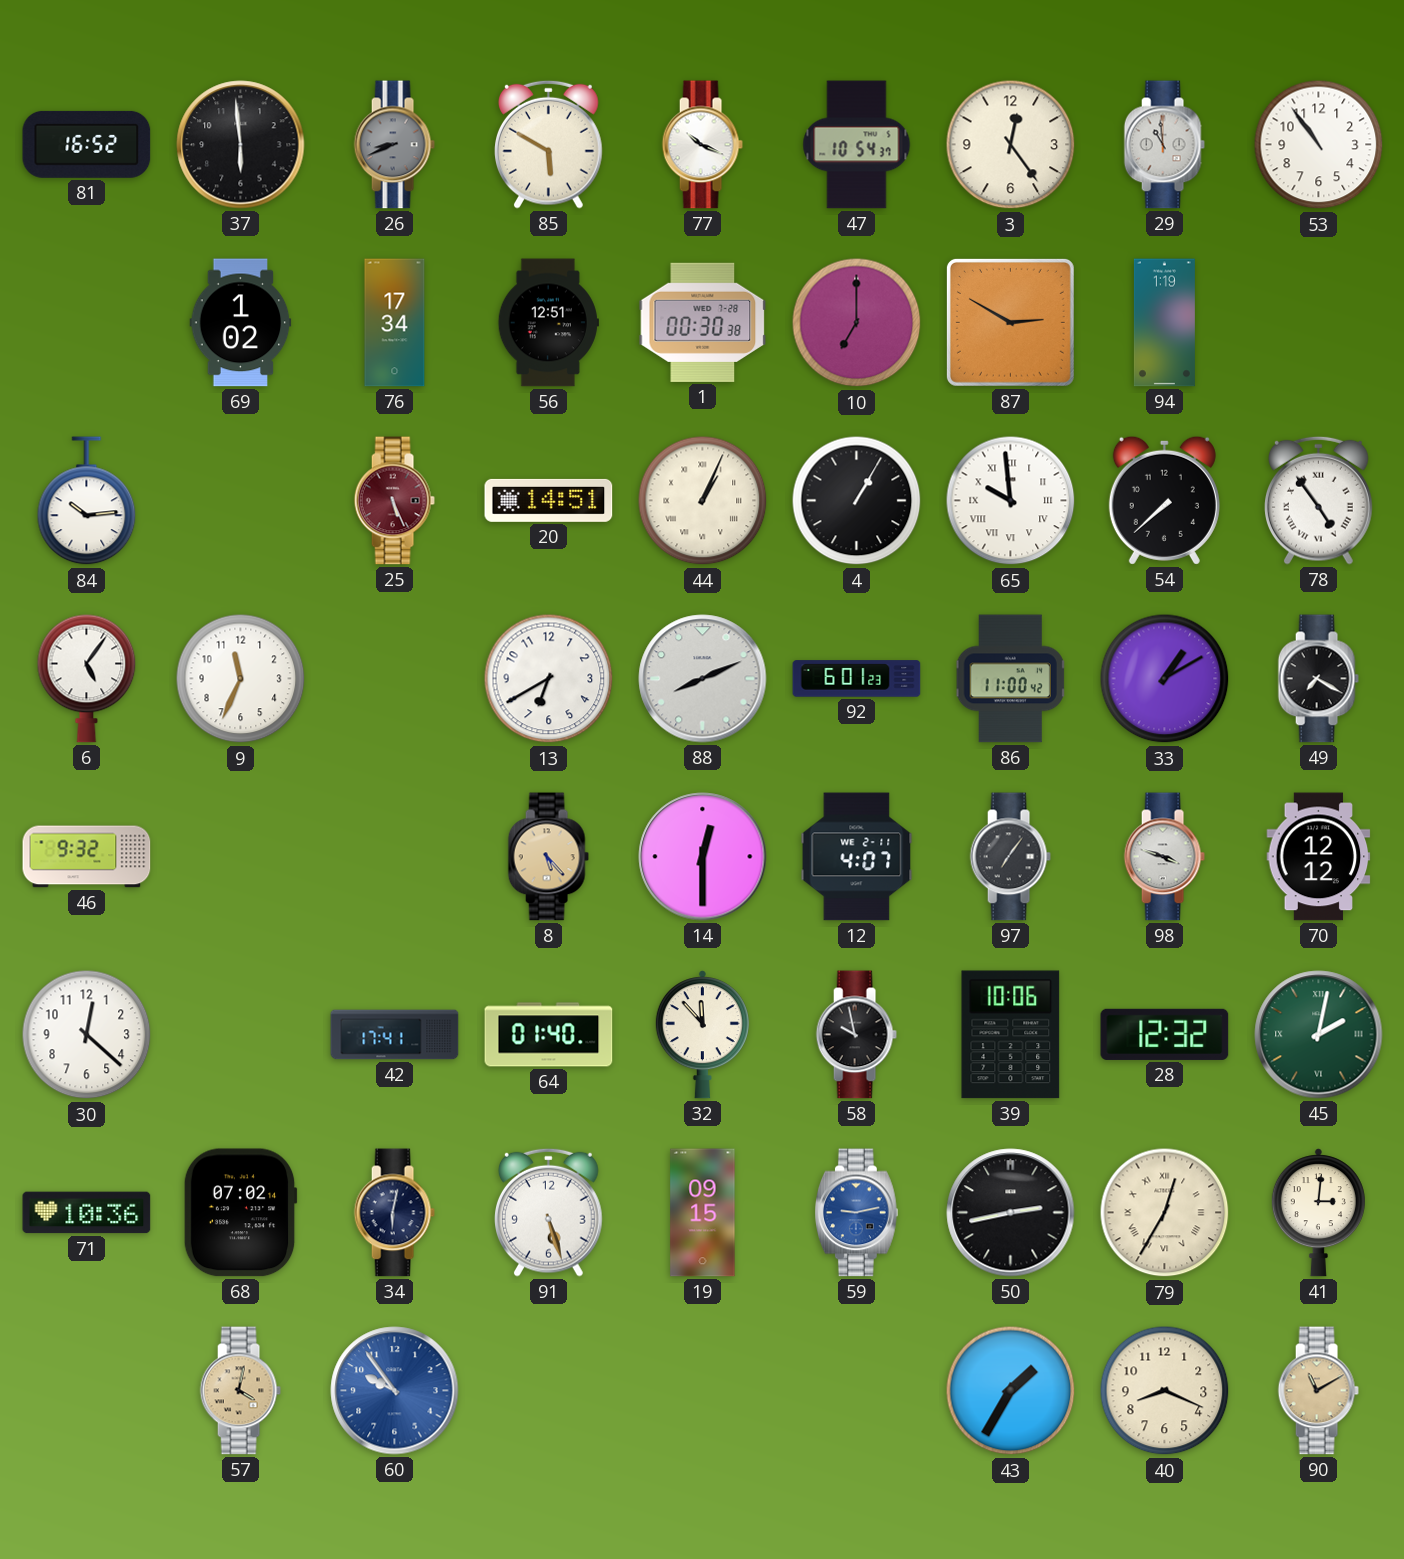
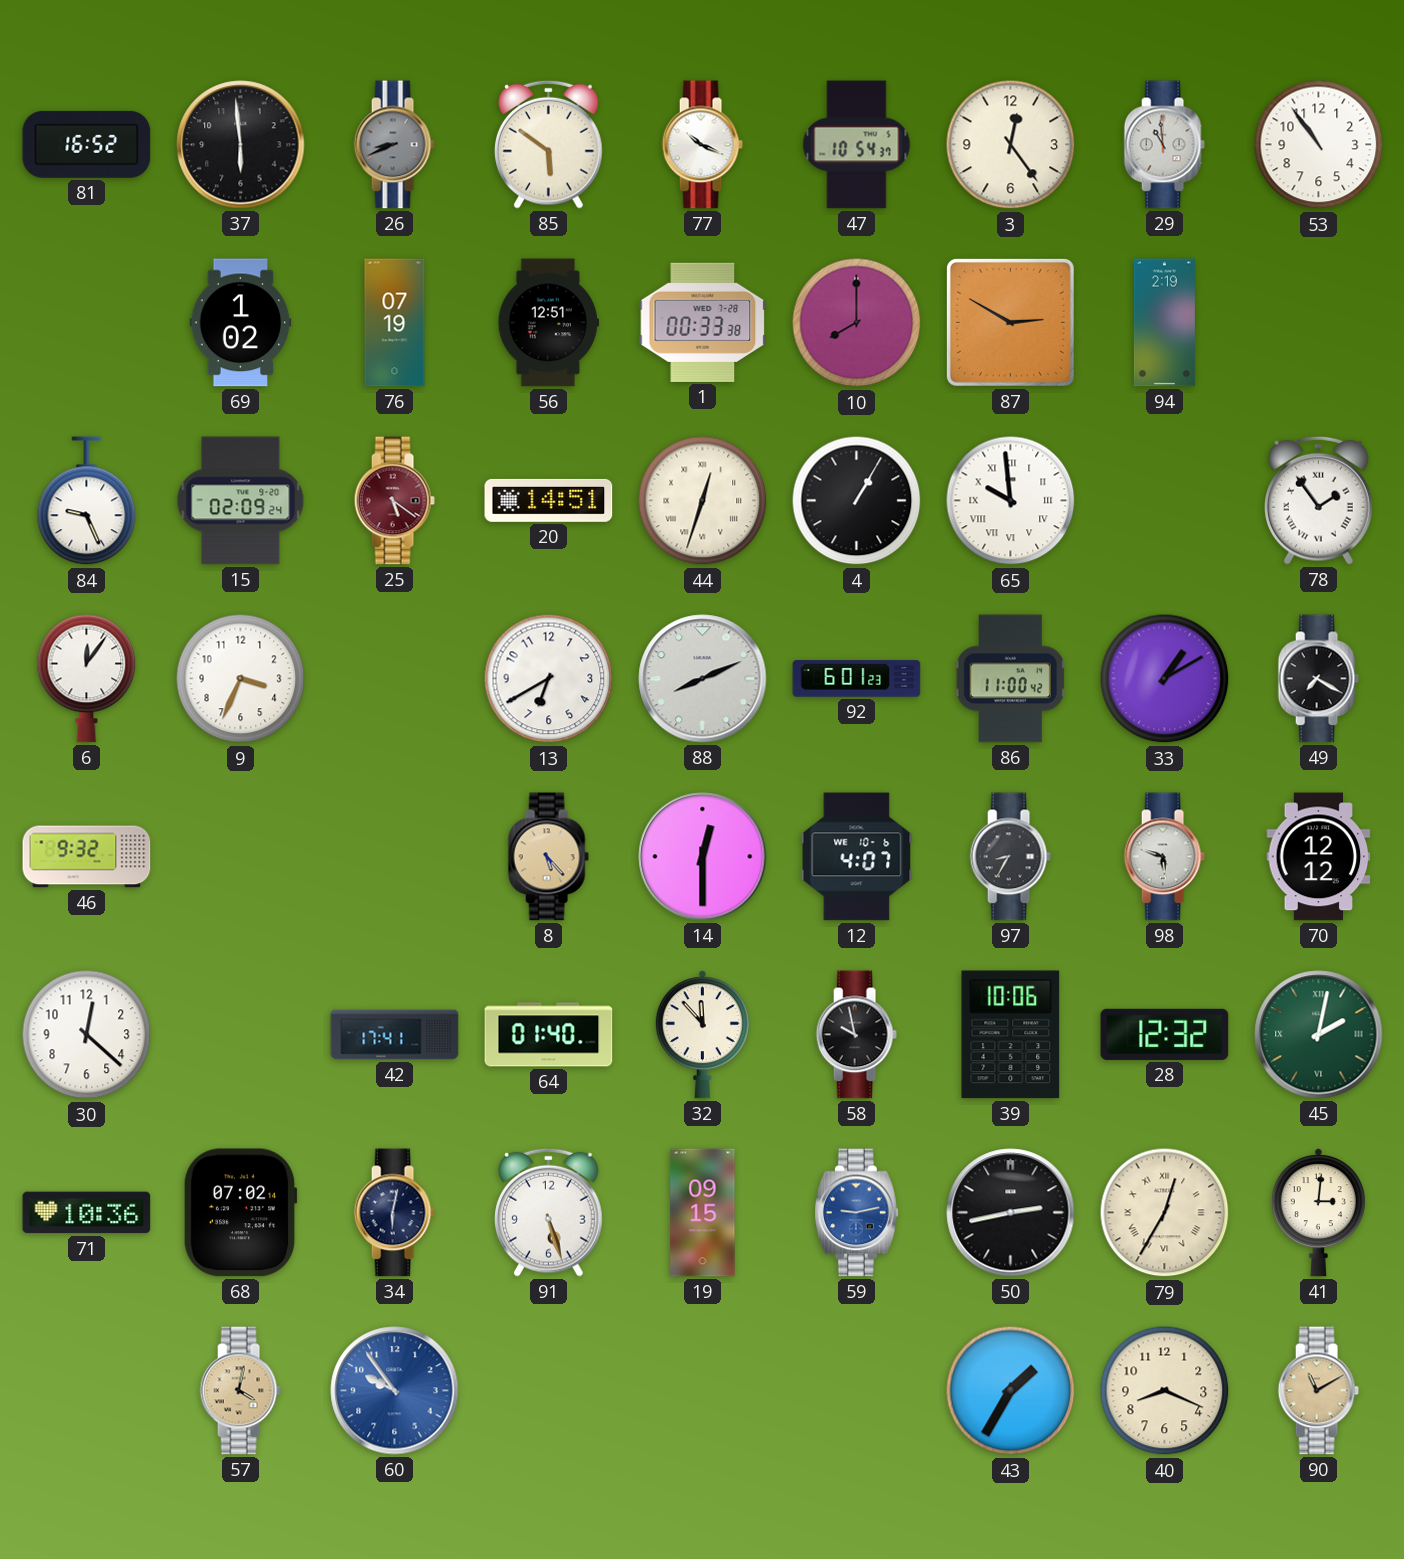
85: 5:50 -> 5:51
76: 17:34 -> 07:19
1: 00:30 -> 00:33
10: 7:00 -> 8:00
94: 1:19 -> 2:19
84: 10:14 -> 9:26
15: none -> 02:09
25: 5:26 -> 5:21
44: 1:04 -> 12:33
54: 7:38 -> none
78: 4:54 -> 1:54
6: 5:06 -> 12:06
9: 11:34 -> 3:34
12 date: WE 2-11 -> WE 10-6
97: 7:06 -> 8:35
98: 3:48 -> 5:48
